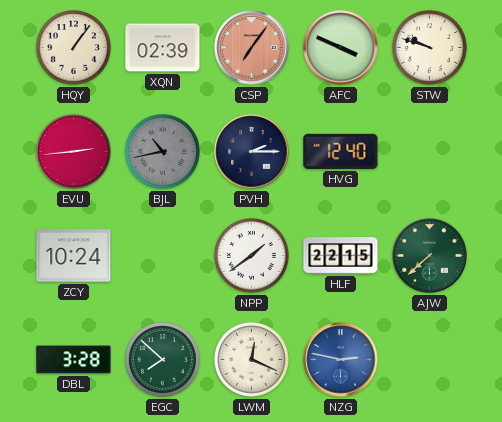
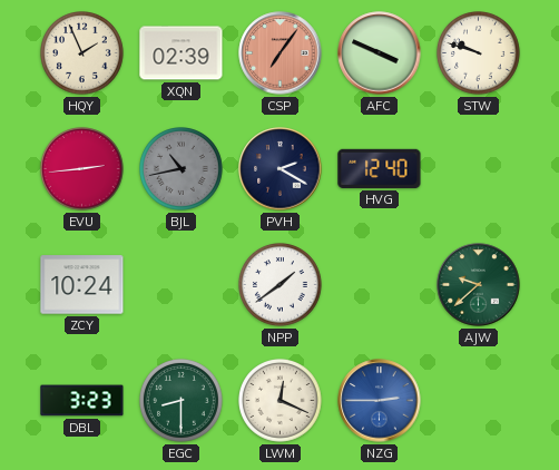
HQY: 1:06 -> 1:56
PVH: 2:15 -> 2:20
HLF: 22:15 -> none
AJW: 7:38 -> 9:38
DBL: 3:28 -> 3:23
EGC: 7:52 -> 8:30
NZG: 2:47 -> 2:45
